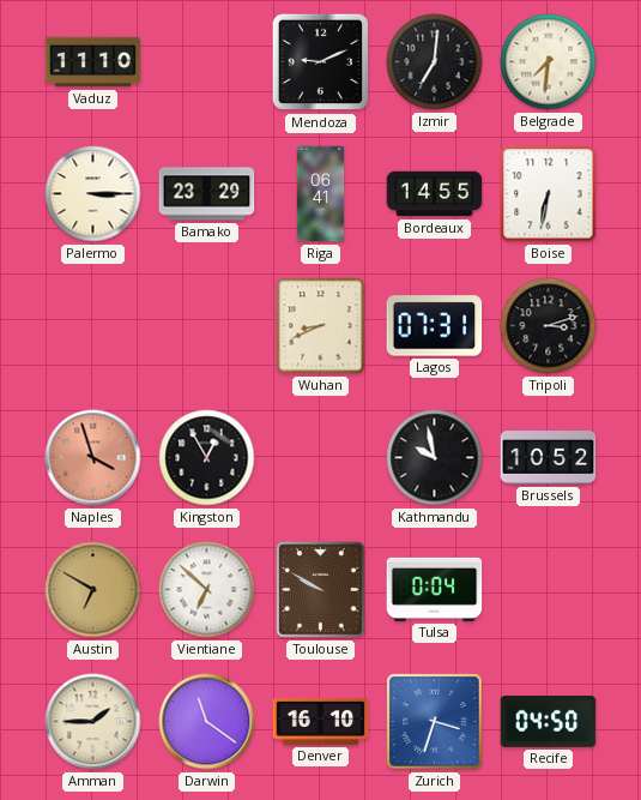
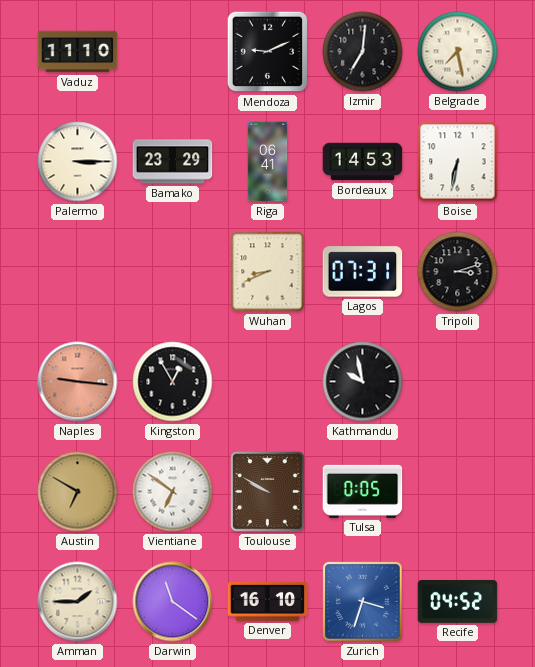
Belgrade: 7:31 -> 7:28
Bordeaux: 14:55 -> 14:53
Naples: 3:57 -> 9:16
Brussels: 10:52 -> none
Vientiane: 6:52 -> 6:51
Tulsa: 0:04 -> 0:05
Recife: 04:50 -> 04:52
